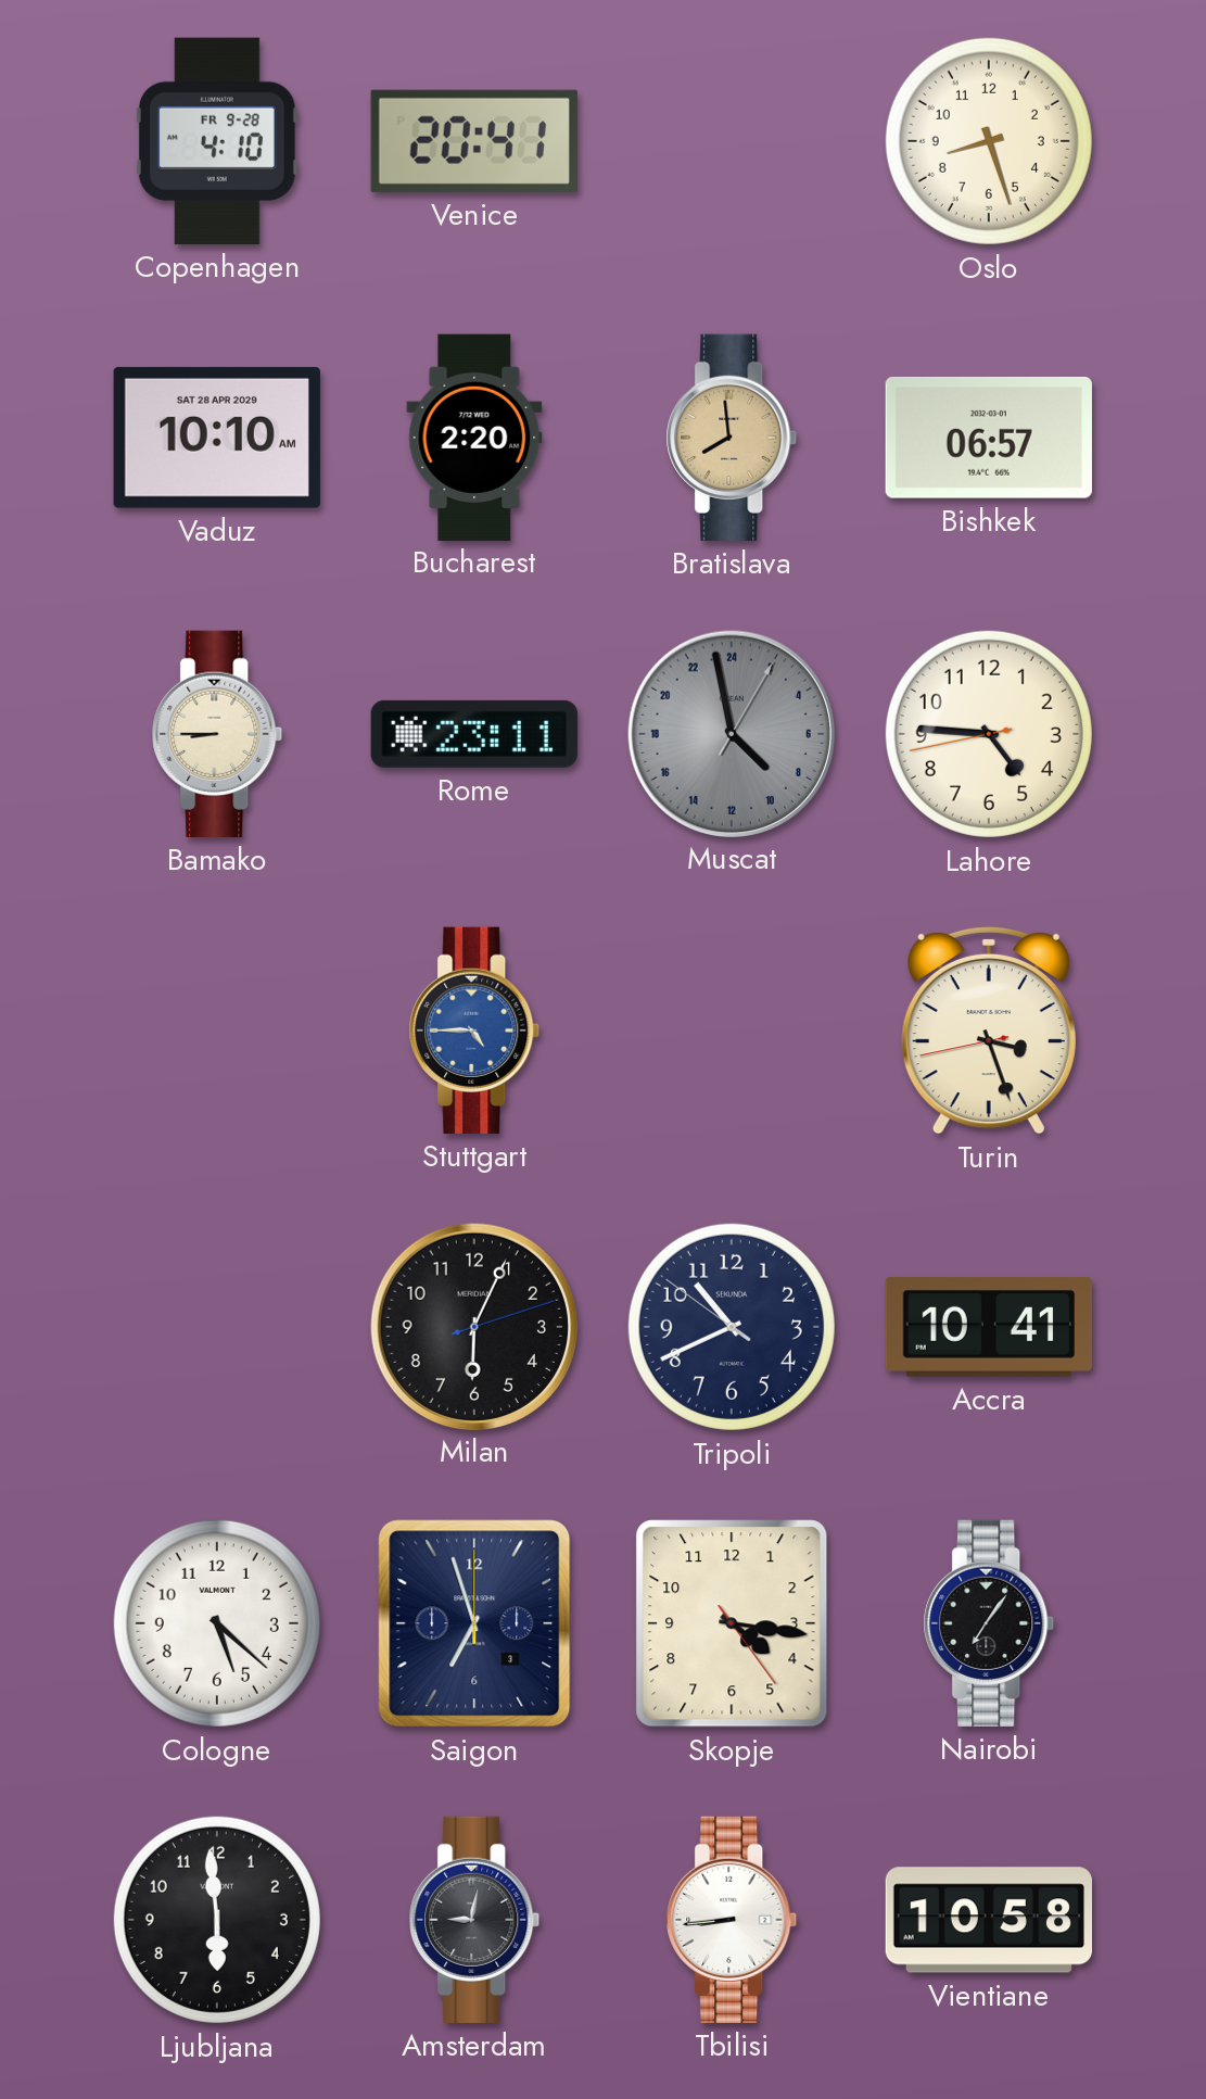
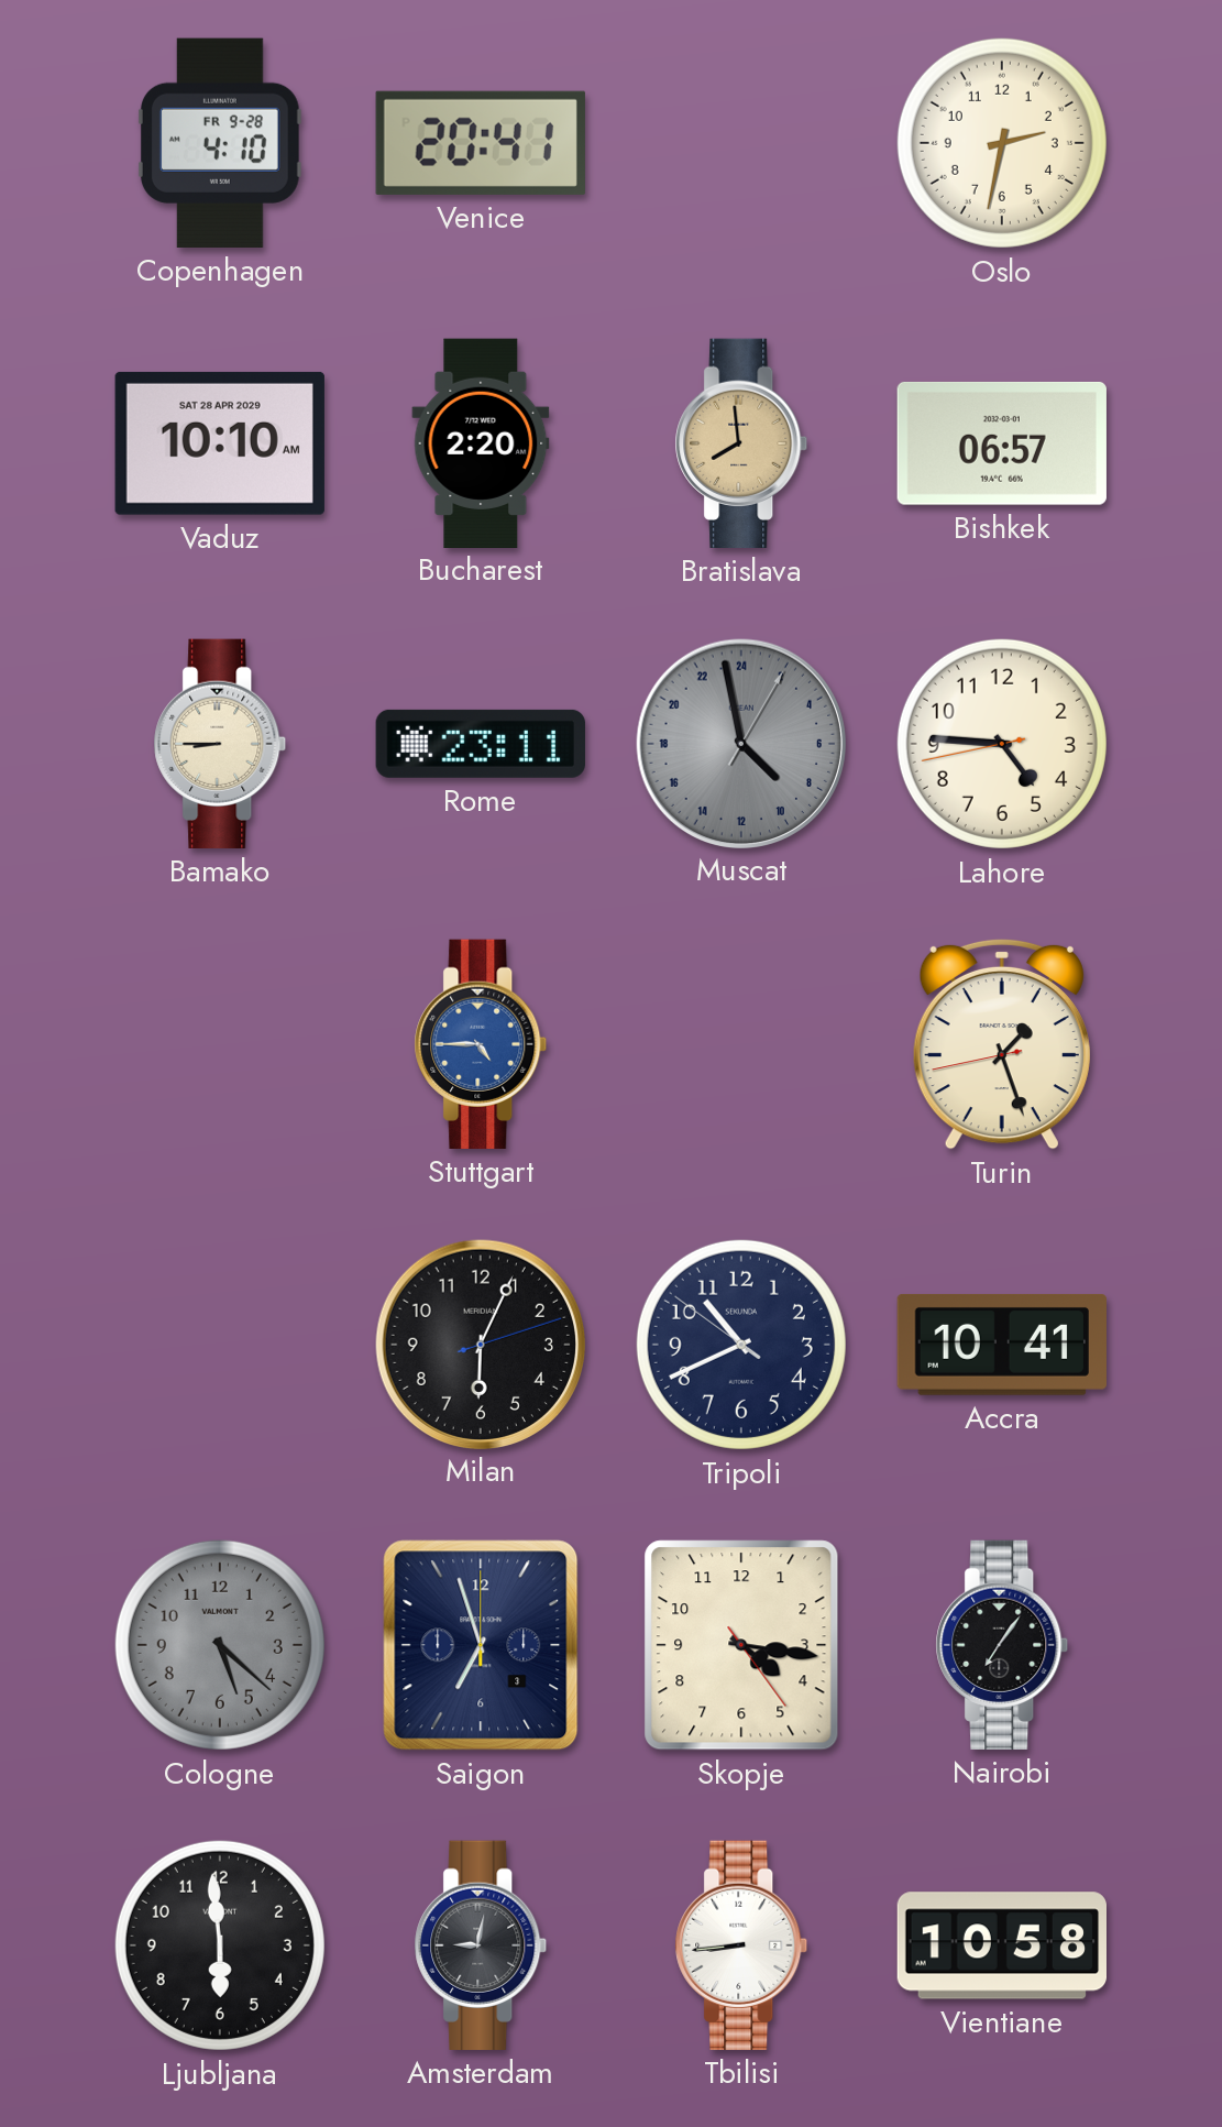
Oslo: 8:27 -> 2:32
Turin: 3:26 -> 1:26
Cologne dial: white -> grey
